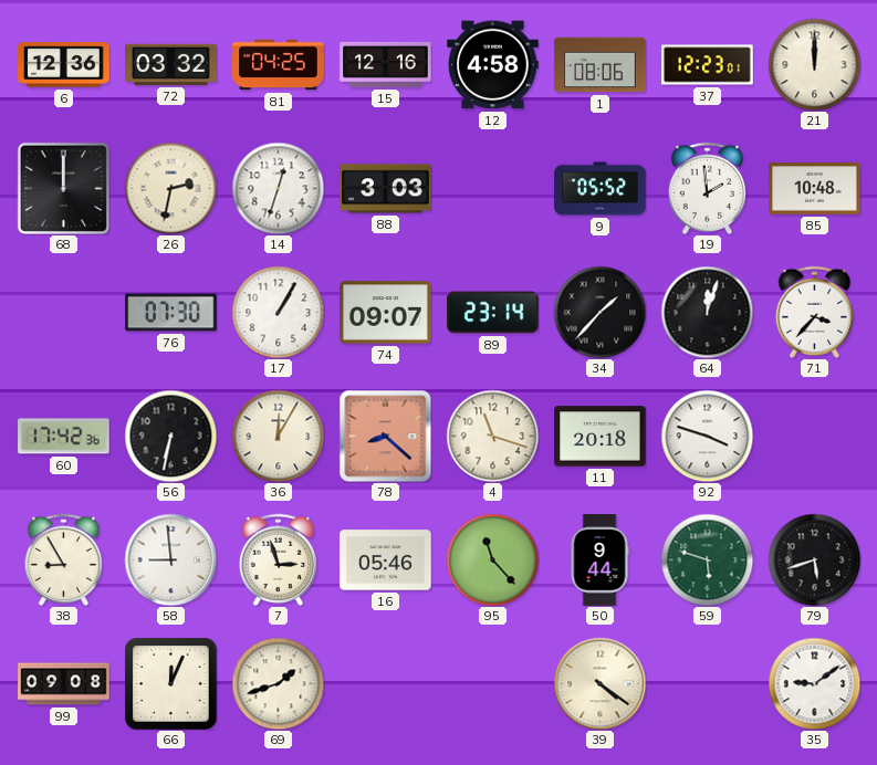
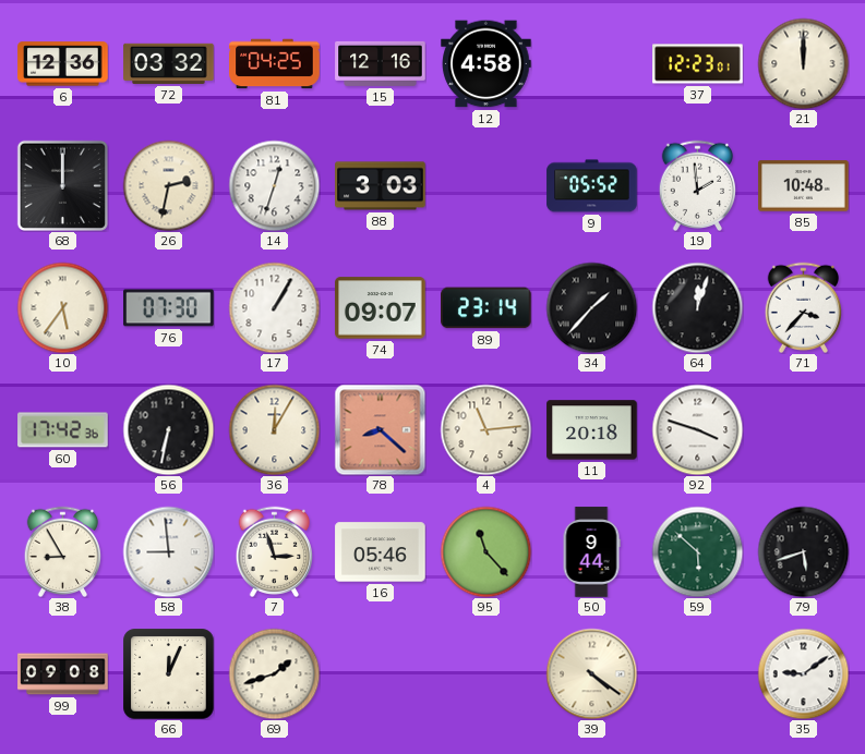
1: 08:06 -> none
10: none -> 5:36
4: 11:18 -> 11:14
59: 5:48 -> 5:52
